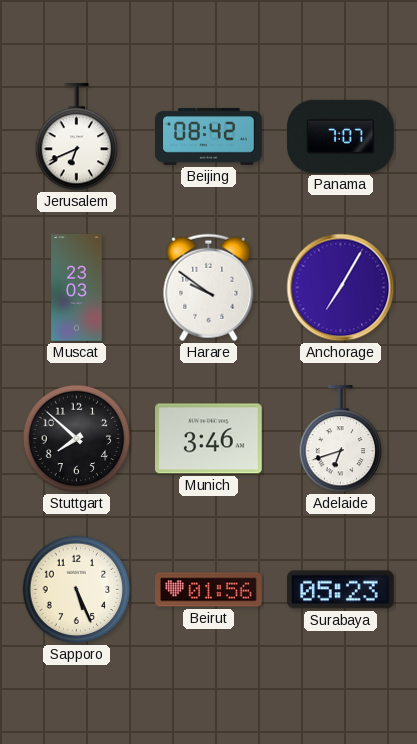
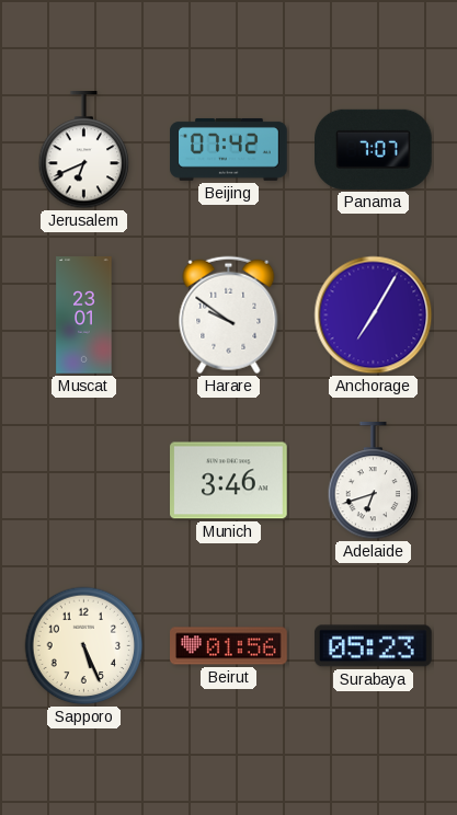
Beijing: 08:42 -> 07:42
Muscat: 23:03 -> 23:01
Stuttgart: 7:52 -> none
